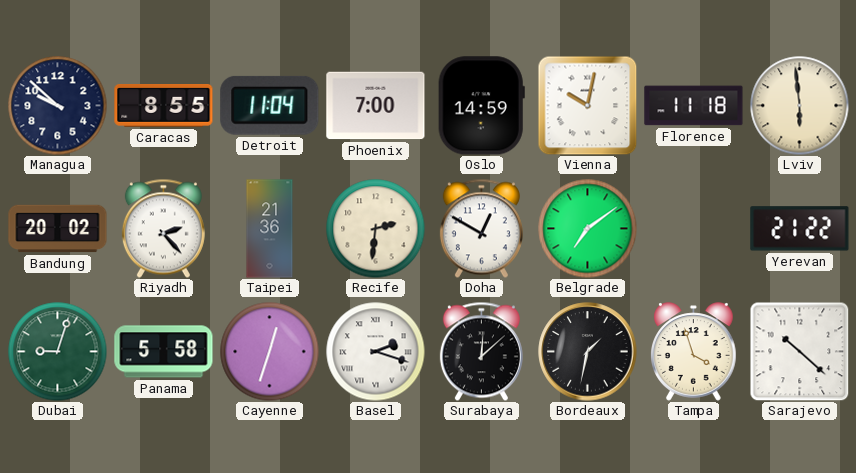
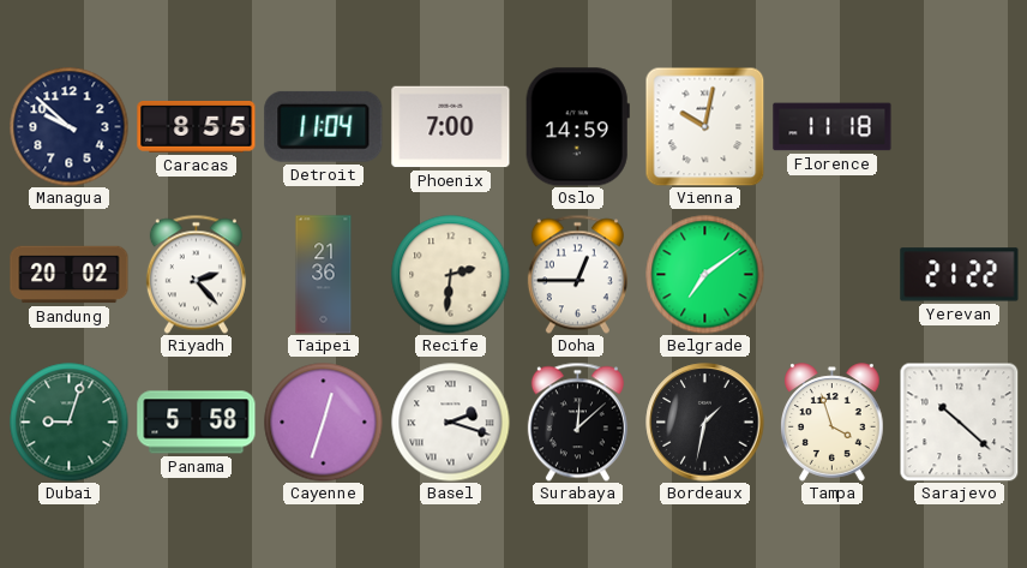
Lviv: 5:59 -> none
Doha: 12:50 -> 12:45
